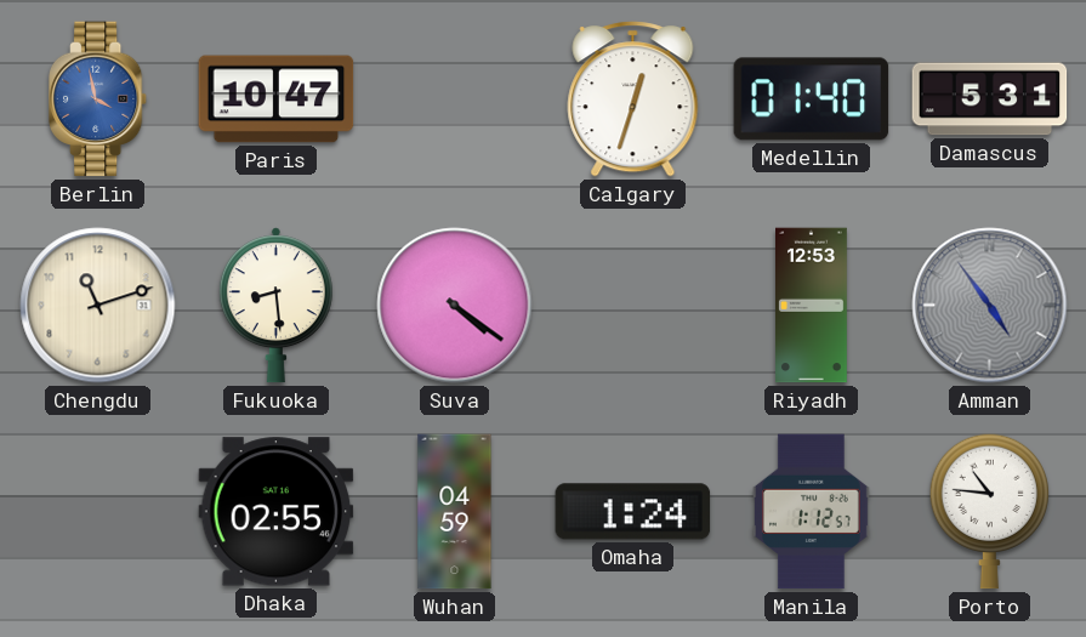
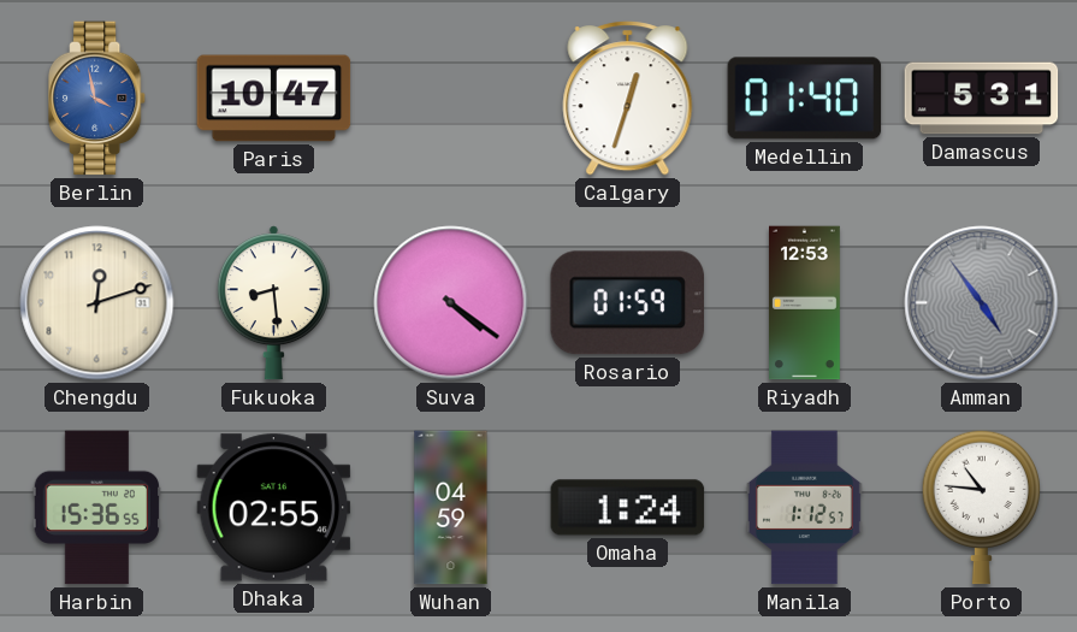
Chengdu: 11:12 -> 12:12
Rosario: none -> 01:59
Harbin: none -> 15:36
